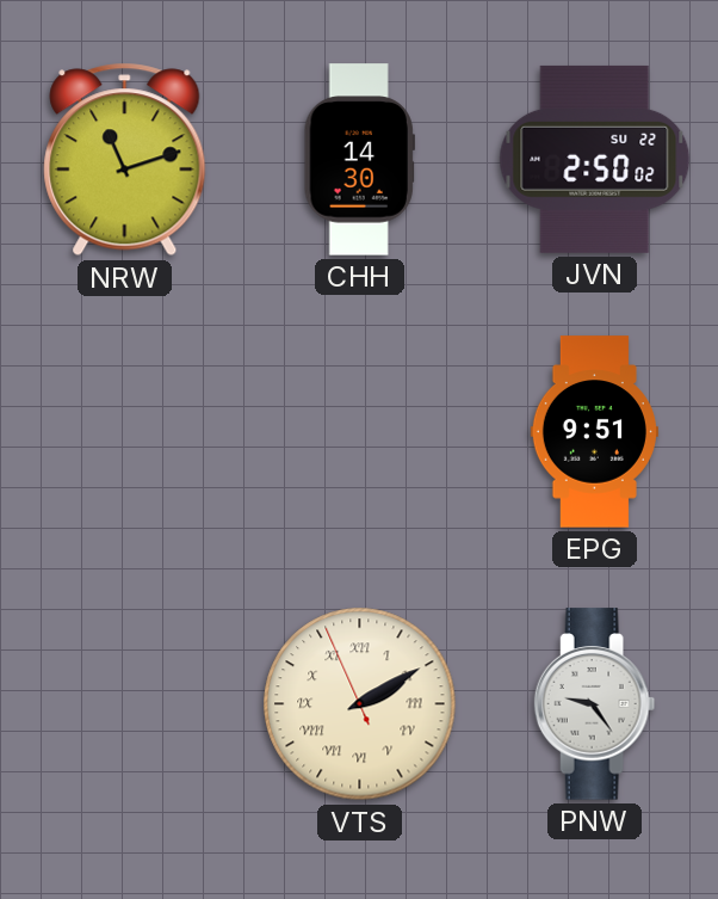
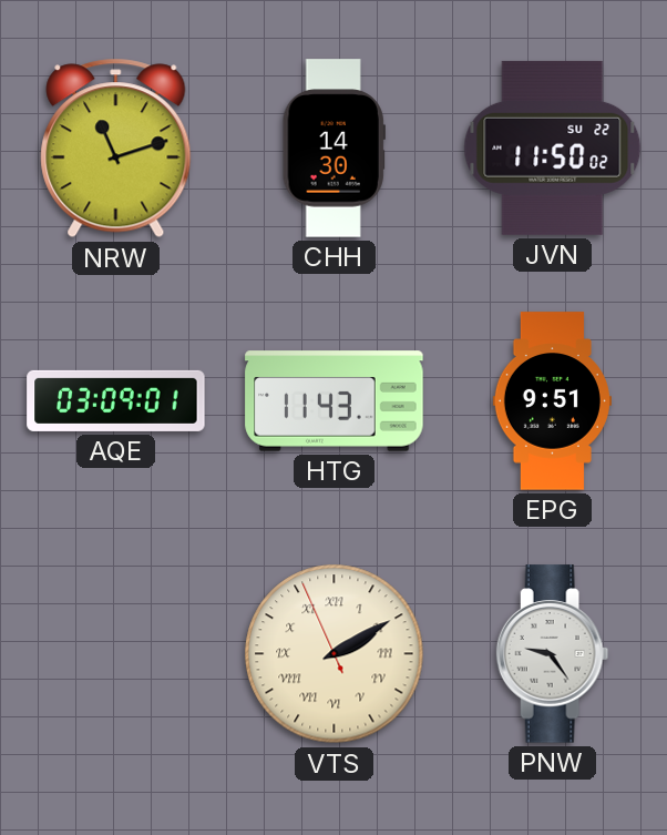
JVN: 2:50 -> 11:50
AQE: none -> 03:09
HTG: none -> 11:43
